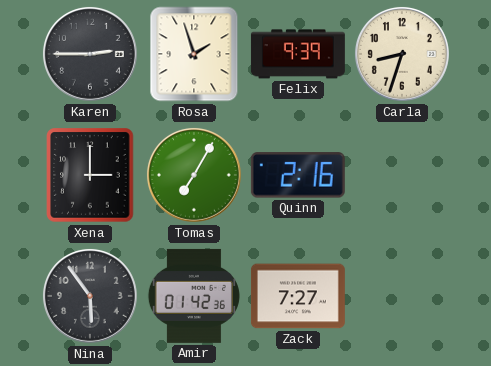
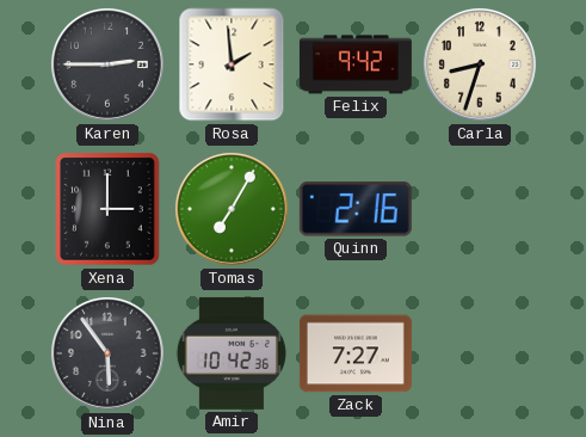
Rosa: 1:57 -> 1:59
Felix: 9:39 -> 9:42
Amir: 01:42 -> 10:42
